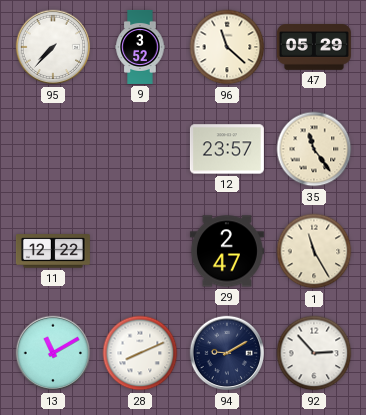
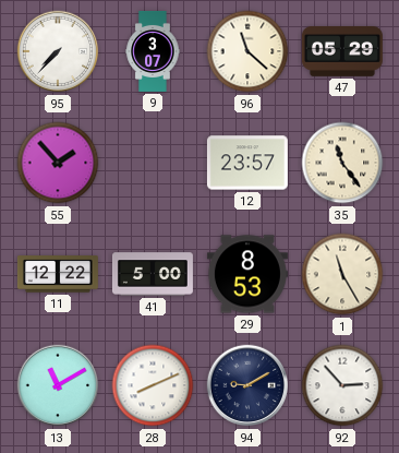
9: 3:52 -> 3:07
55: none -> 1:53
41: none -> 5:00
29: 2:47 -> 8:53
